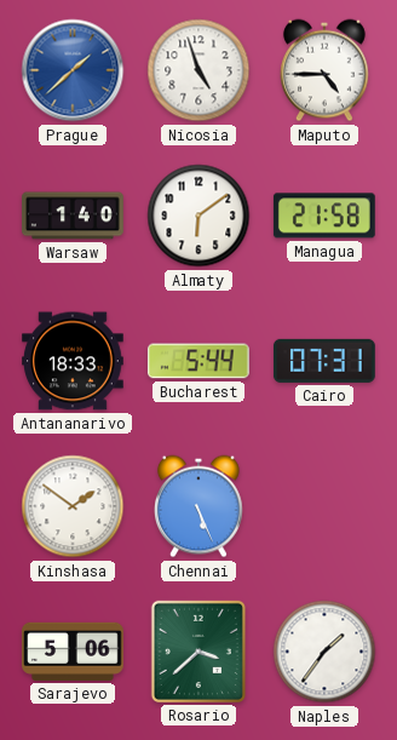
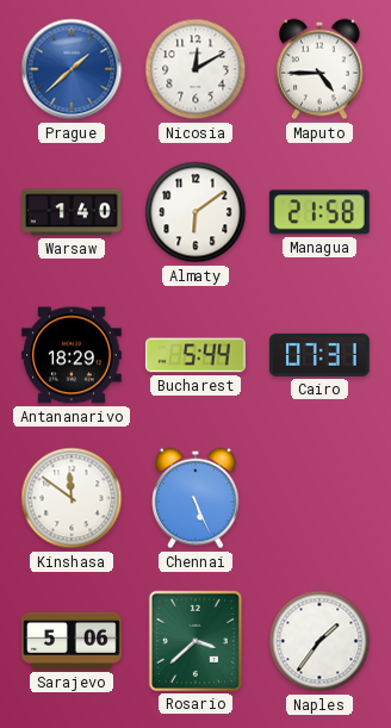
Nicosia: 4:57 -> 12:10
Antananarivo: 18:33 -> 18:29
Kinshasa: 1:51 -> 11:51
